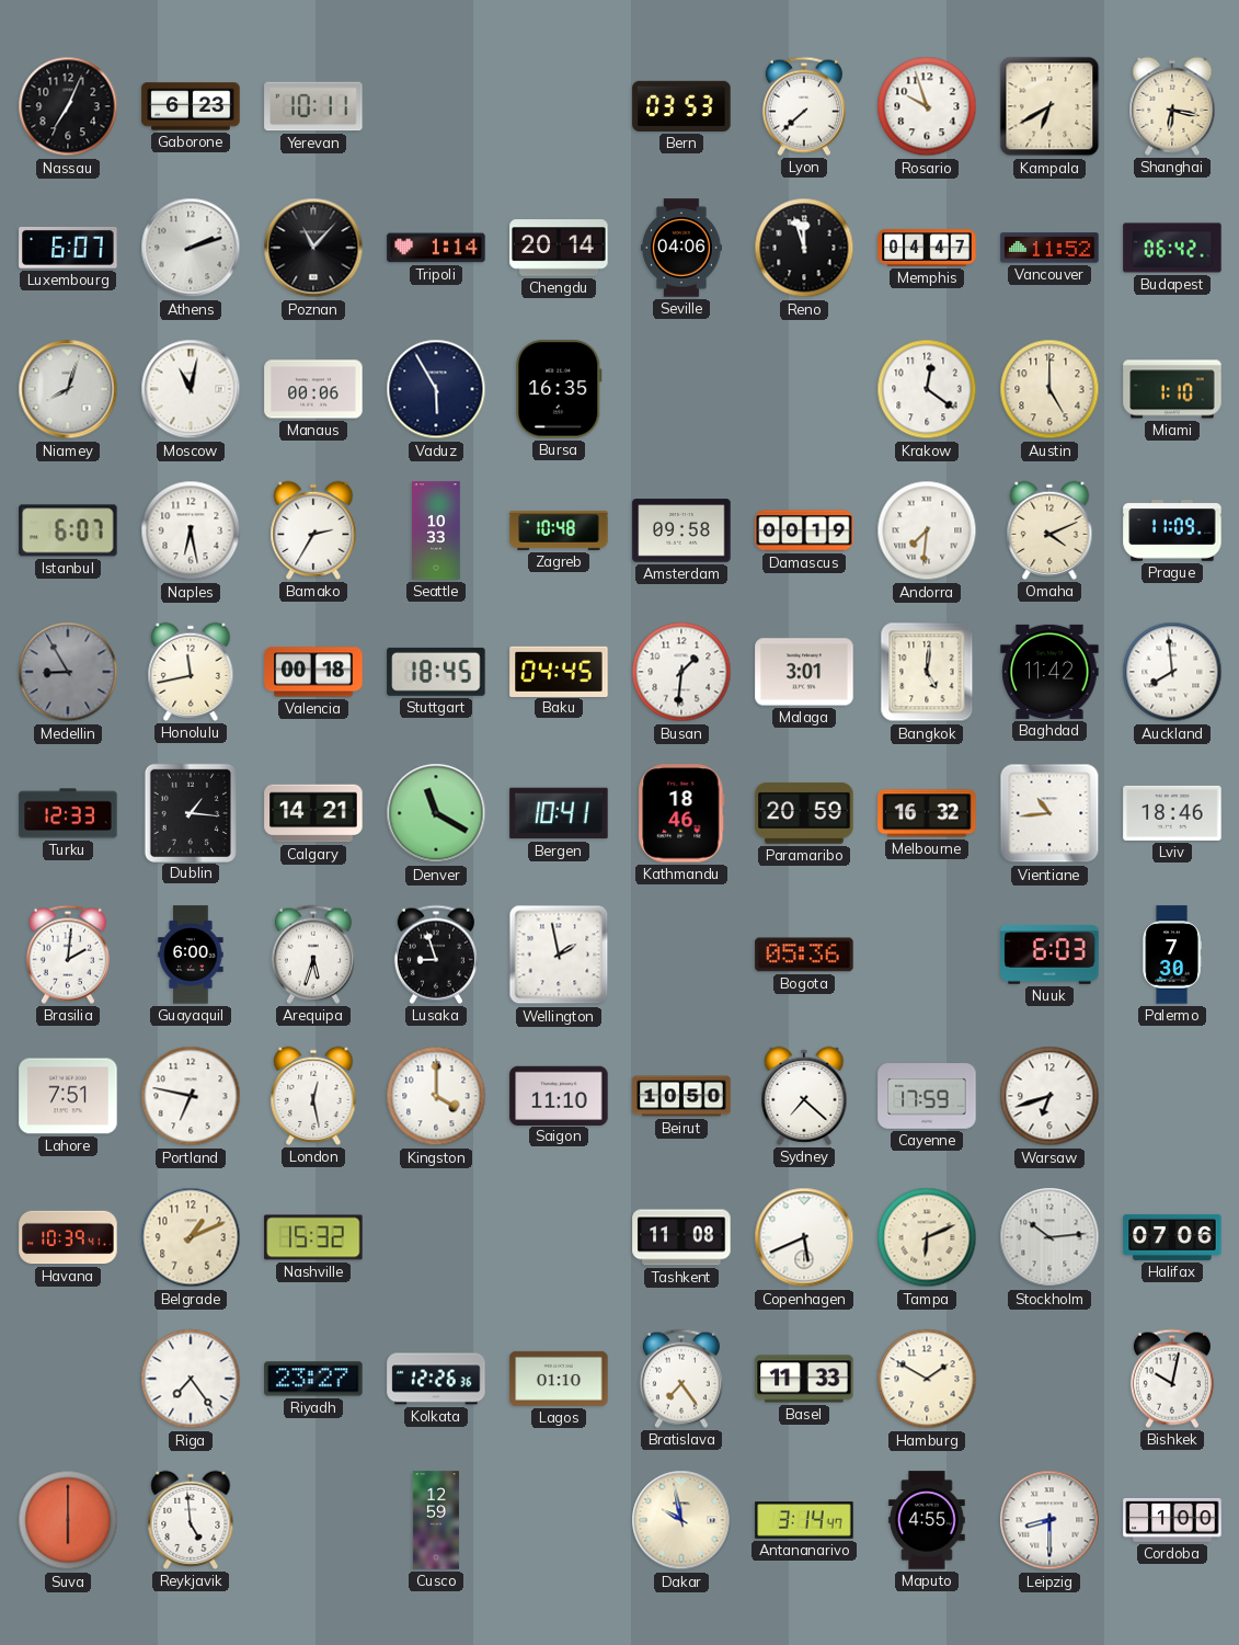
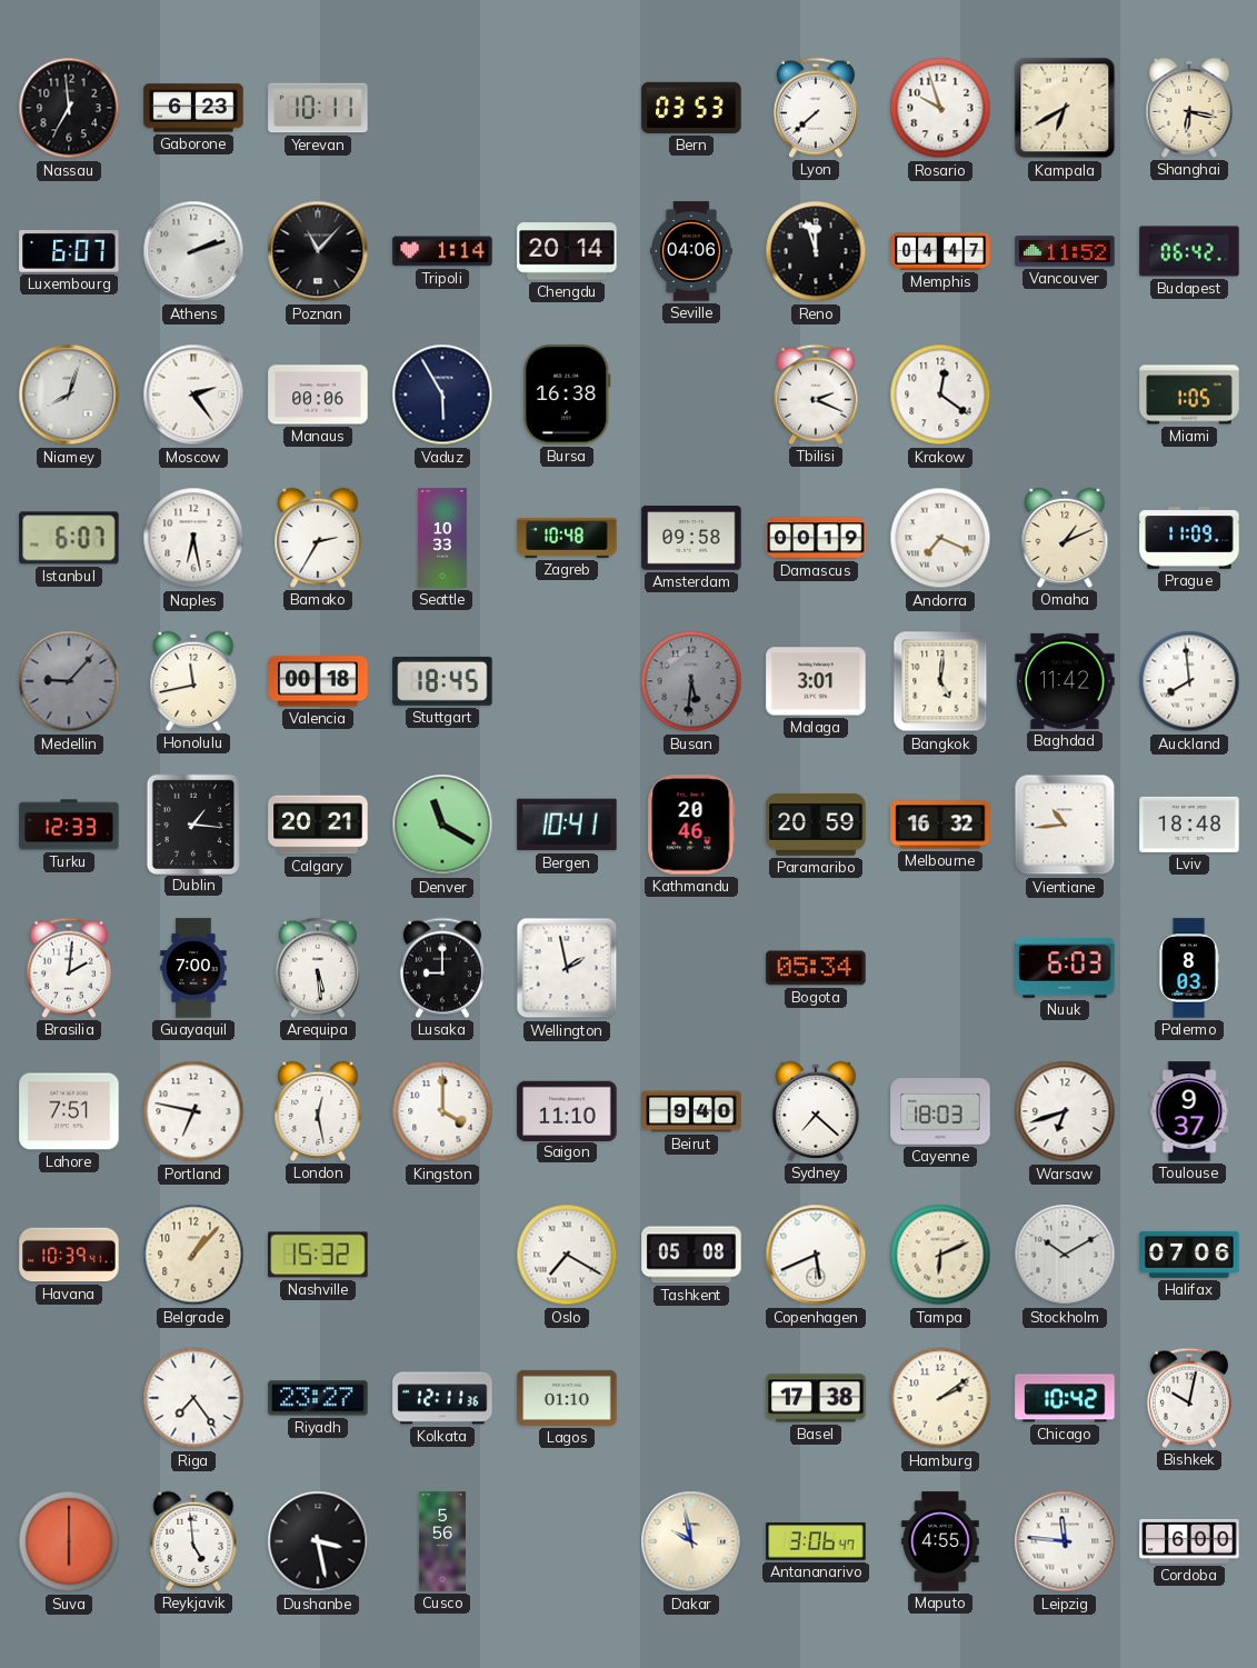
Nassau: 7:04 -> 6:59
Moscow: 11:02 -> 2:24
Bursa: 16:35 -> 16:38
Tbilisi: none -> 2:19
Austin: 5:00 -> none
Miami: 1:10 -> 1:05
Andorra: 7:31 -> 7:19
Omaha: 4:11 -> 1:11
Medellin: 8:55 -> 9:07
Baku: 04:45 -> none
Busan: 1:31 -> 5:31
Busan dial: white -> grey
Calgary: 14:21 -> 20:21
Kathmandu: 18:46 -> 20:46
Lviv: 18:46 -> 18:48
Guayaquil: 6:00 -> 7:00
Arequipa: 5:33 -> 5:29
Lusaka: 8:57 -> 9:00
Bogota: 05:36 -> 05:34
Palermo: 7:30 -> 8:03
Beirut: 10:50 -> 9:40
Cayenne: 17:59 -> 18:03
Toulouse: none -> 9:37
Belgrade: 1:11 -> 1:07
Oslo: none -> 7:20
Tashkent: 11:08 -> 05:08
Stockholm: 10:14 -> 10:10
Kolkata: 12:26 -> 12:11
Bratislava: 7:24 -> none
Basel: 11:33 -> 17:38
Hamburg: 1:50 -> 2:09
Chicago: none -> 10:42
Dushanbe: none -> 3:28
Cusco: 12:59 -> 5:56
Antananarivo: 3:14 -> 3:06
Leipzig: 8:30 -> 11:46
Cordoba: 1:00 -> 6:00
